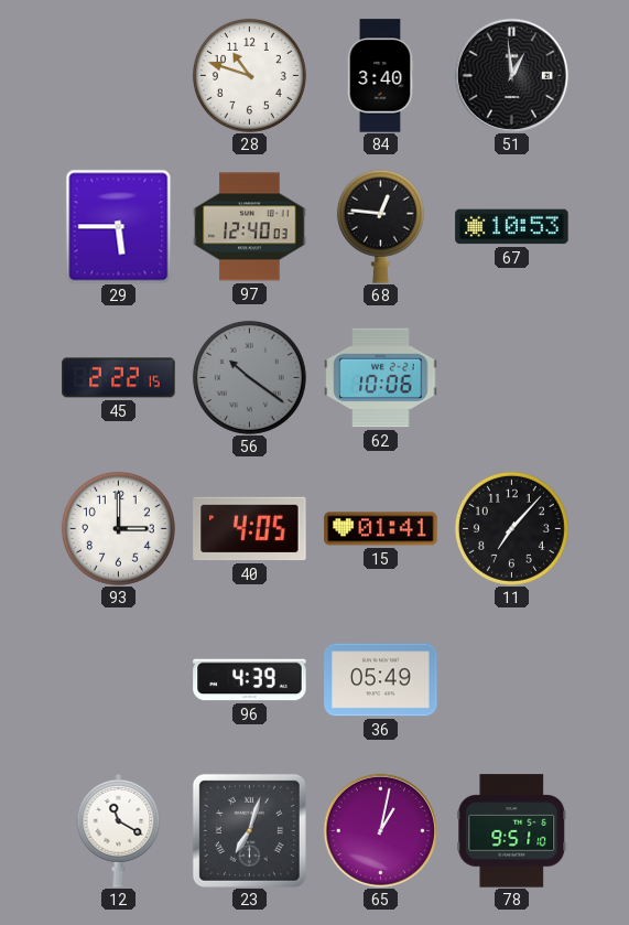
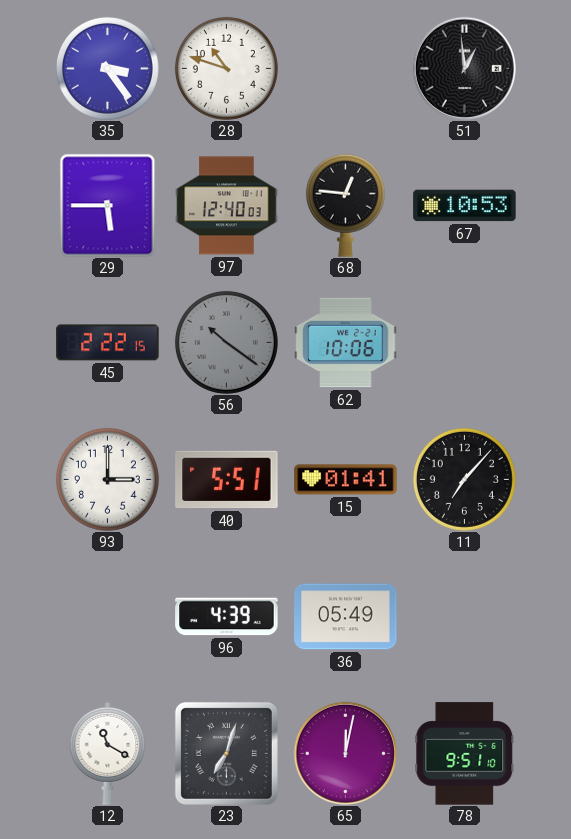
35: none -> 3:24
84: 3:40 -> none
40: 4:05 -> 5:51
65: 1:02 -> 12:02
